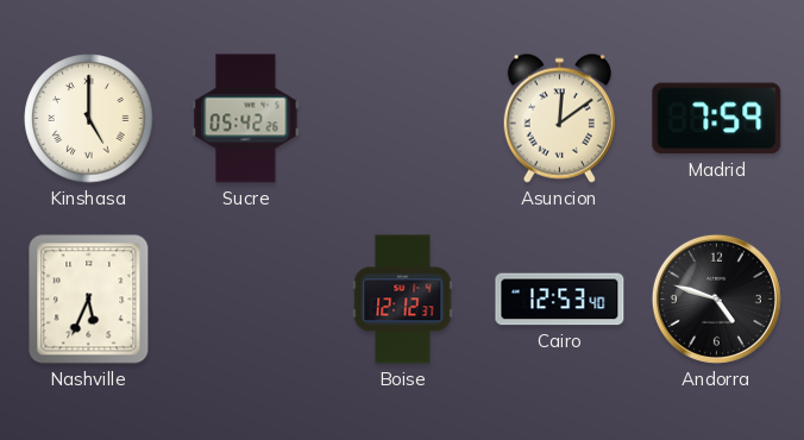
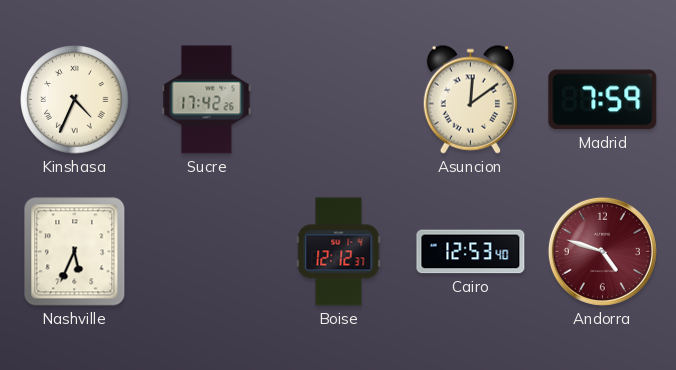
Kinshasa: 5:00 -> 4:34
Sucre: 05:42 -> 17:42
Andorra dial: black -> burgundy
